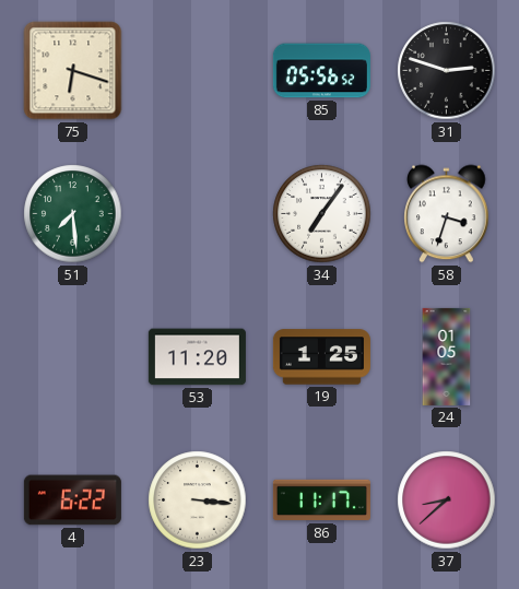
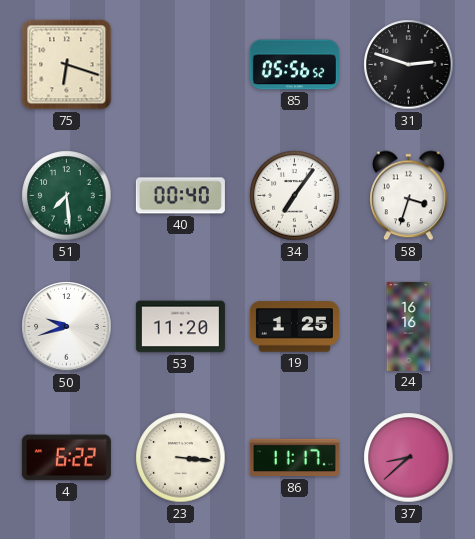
40: none -> 00:40
50: none -> 9:42
24: 01:05 -> 16:16
